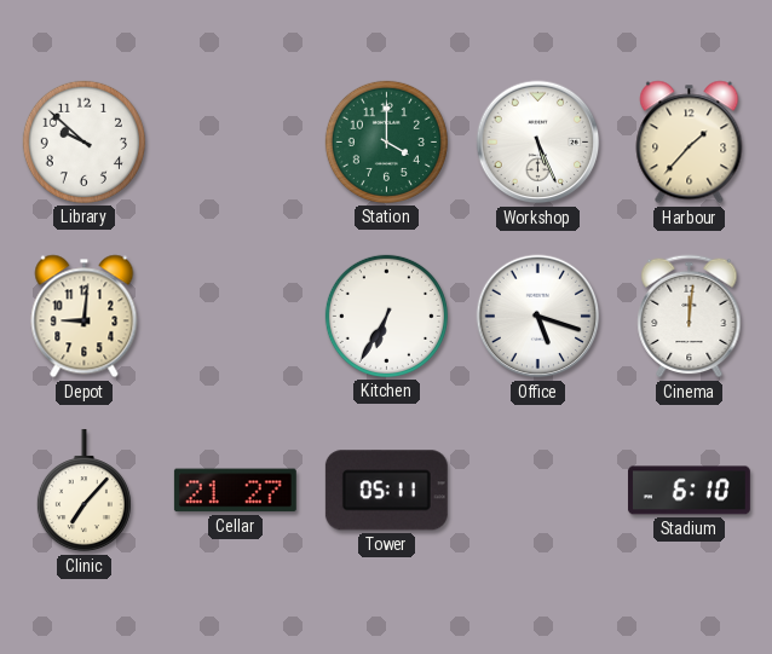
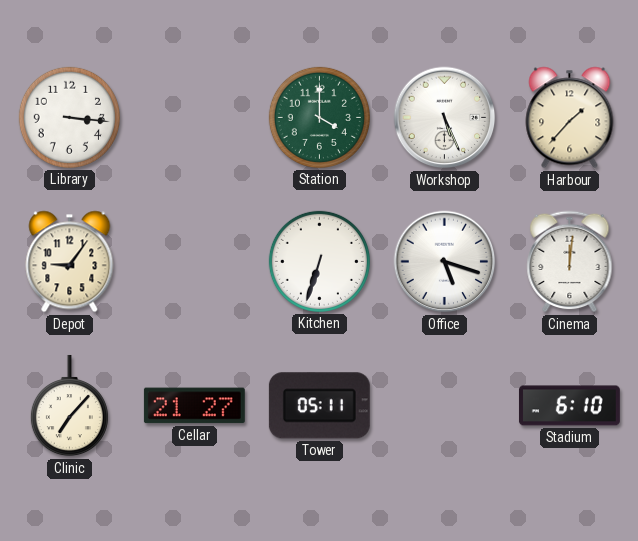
Library: 9:52 -> 3:16
Depot: 9:01 -> 9:06
Kitchen: 6:35 -> 6:33
